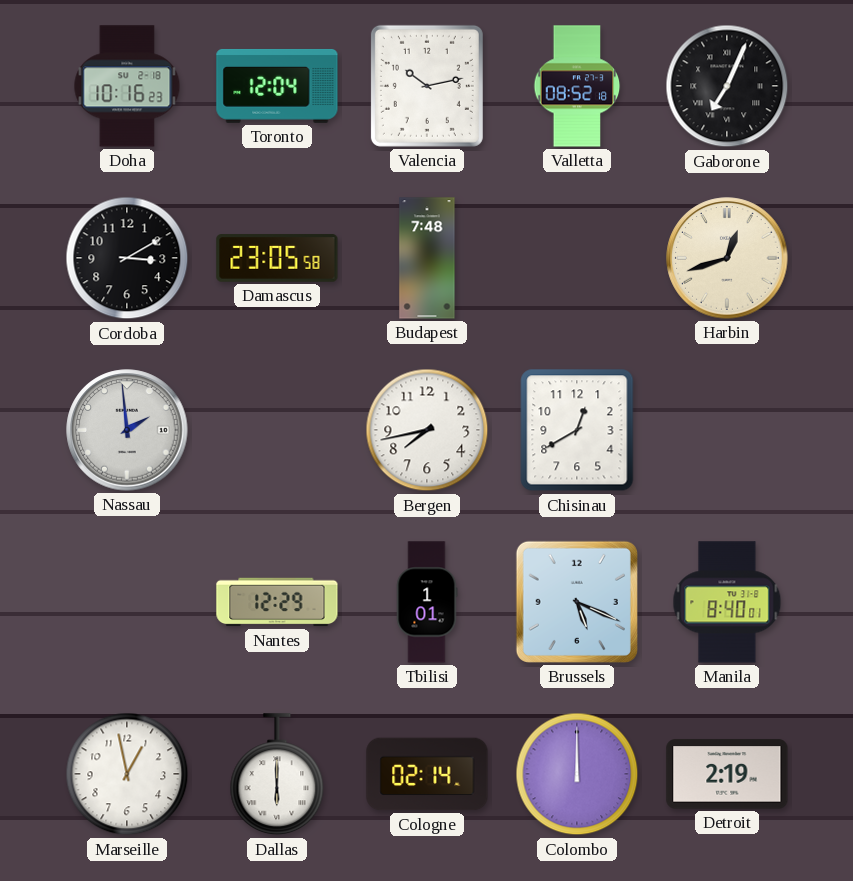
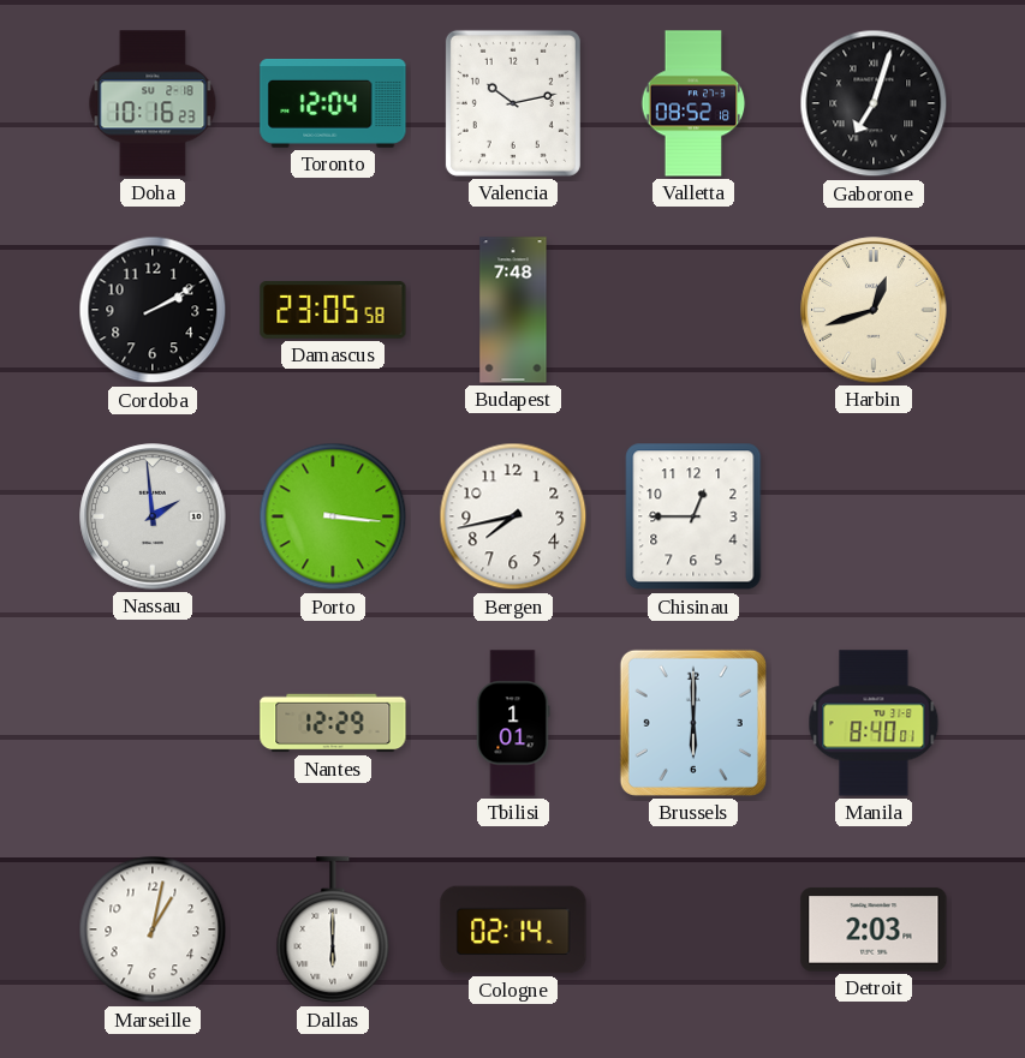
Gaborone: 7:04 -> 7:03
Cordoba: 3:10 -> 2:10
Porto: none -> 3:16
Chisinau: 12:40 -> 12:45
Brussels: 5:19 -> 6:00
Marseille: 12:58 -> 1:02
Colombo: 12:00 -> none
Detroit: 2:19 -> 2:03
